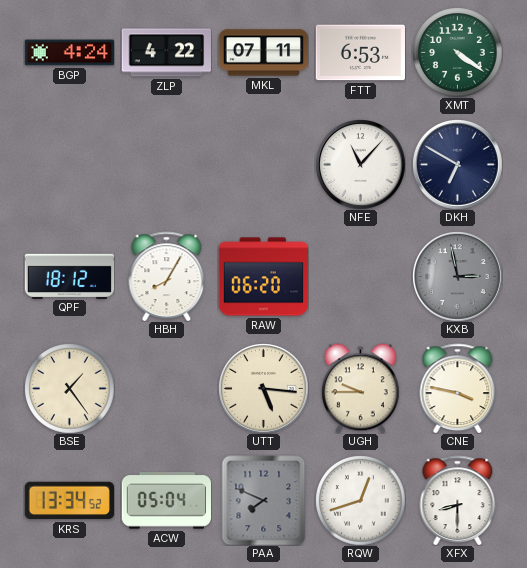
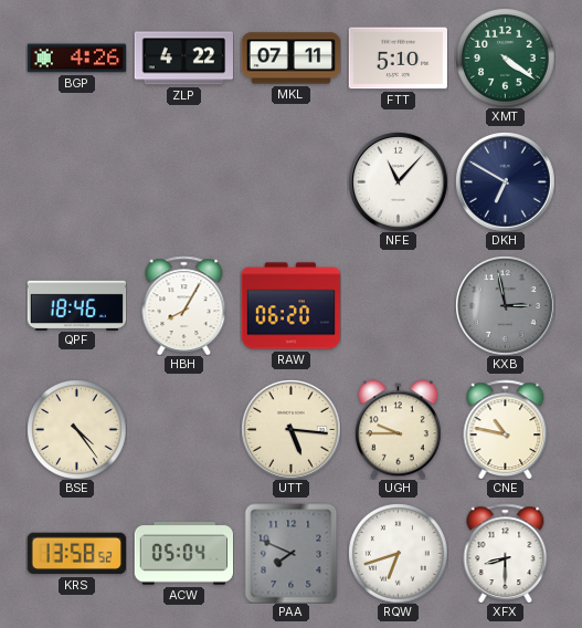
BGP: 4:24 -> 4:26
FTT: 6:53 -> 5:10
QPF: 18:12 -> 18:46
BSE: 1:24 -> 4:24
CNE: 3:47 -> 10:47
KRS: 13:34 -> 13:58
RQW: 12:42 -> 6:42
